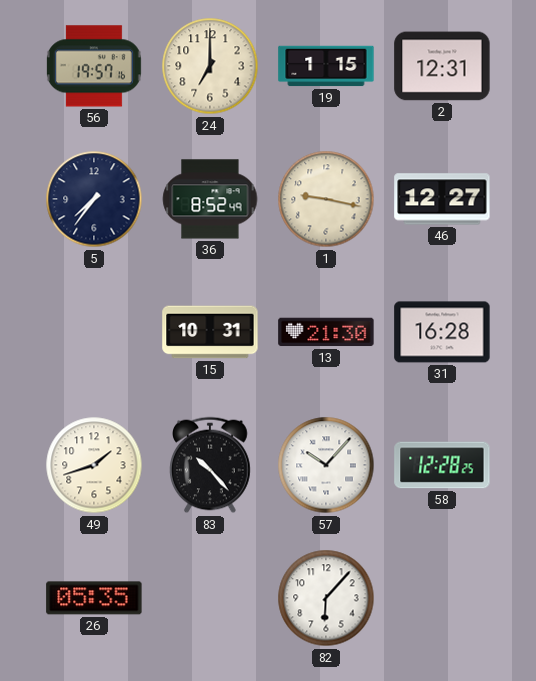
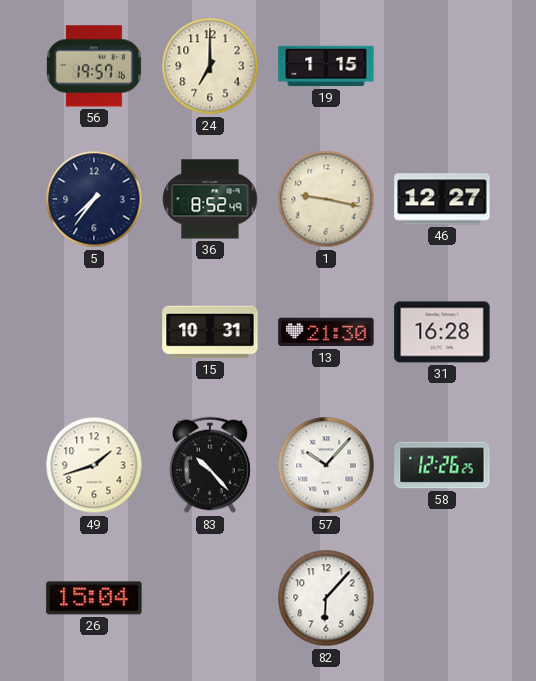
2: 12:31 -> none
58: 12:28 -> 12:26
26: 05:35 -> 15:04
